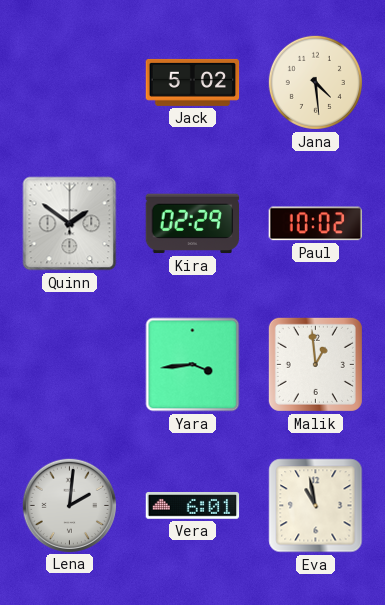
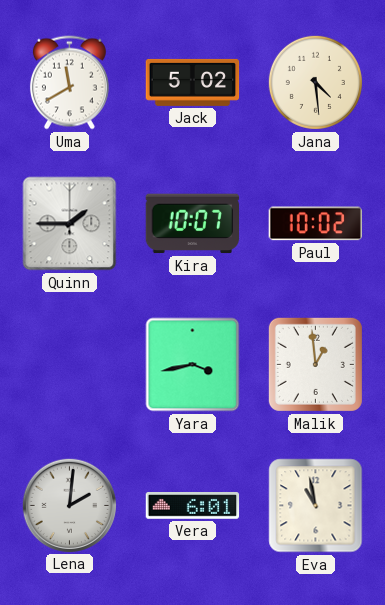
Uma: none -> 11:40
Quinn: 1:51 -> 1:45
Kira: 02:29 -> 10:07
Yara: 3:44 -> 3:43
